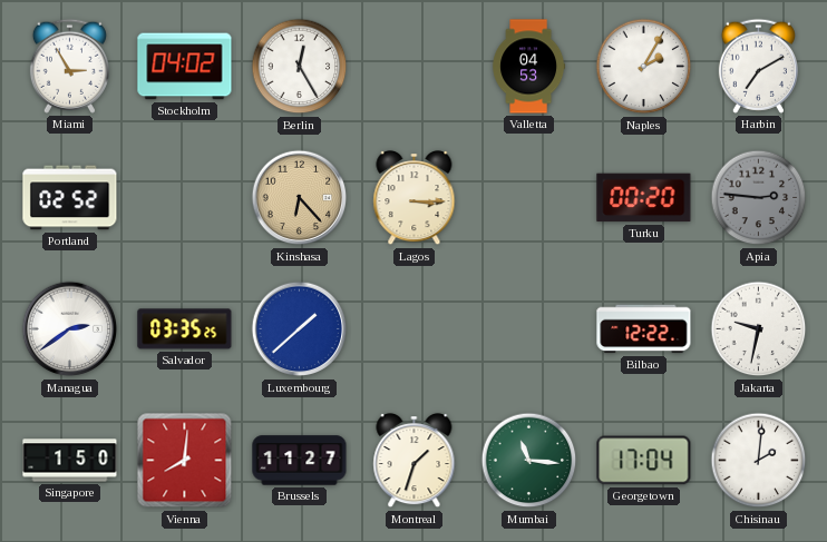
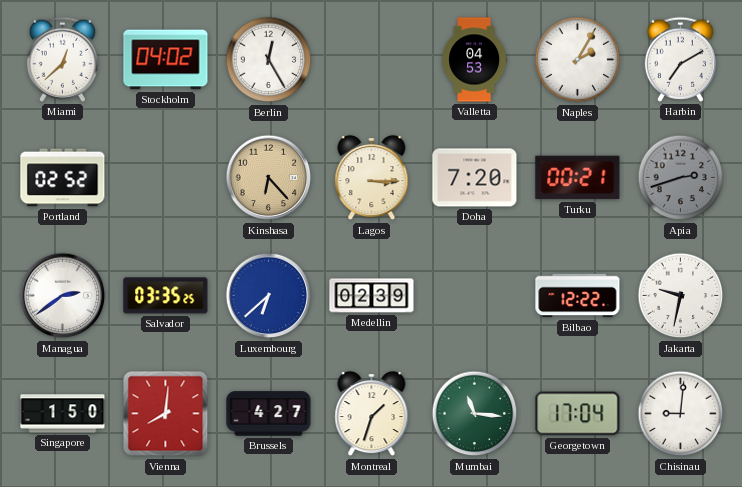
Miami: 2:55 -> 12:38
Doha: none -> 7:20
Turku: 00:20 -> 00:21
Apia: 2:46 -> 2:42
Luxembourg: 1:38 -> 6:38
Medellin: none -> 02:39
Brussels: 11:27 -> 4:27
Chisinau: 2:01 -> 9:01
